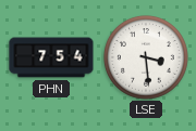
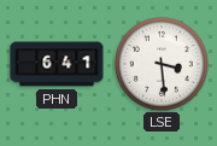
PHN: 7:54 -> 6:41
